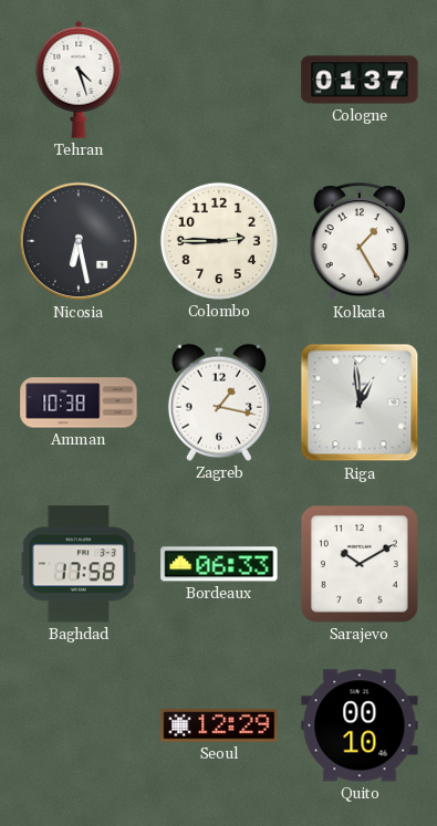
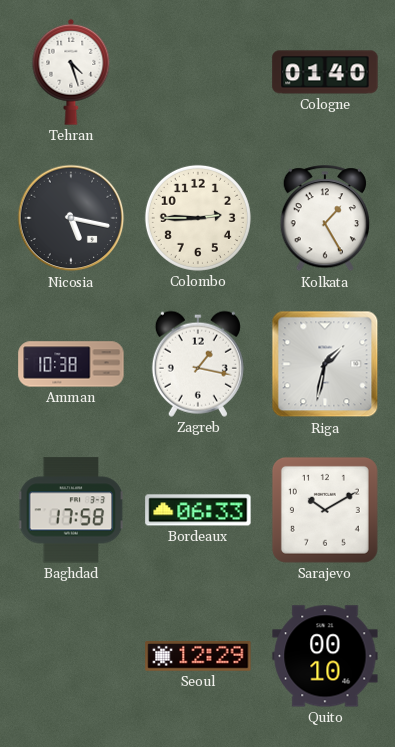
Cologne: 01:37 -> 01:40
Nicosia: 6:28 -> 5:17
Riga: 12:59 -> 1:32
